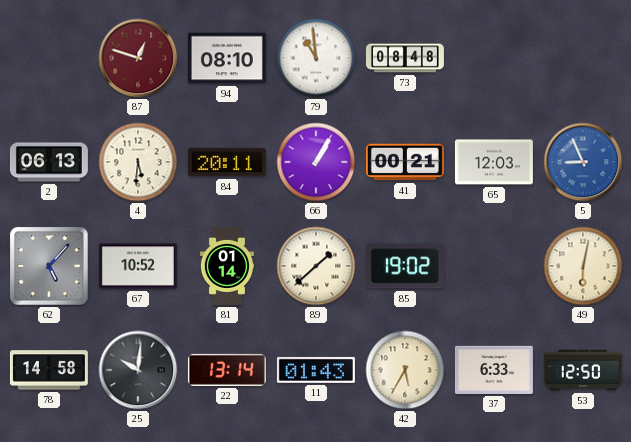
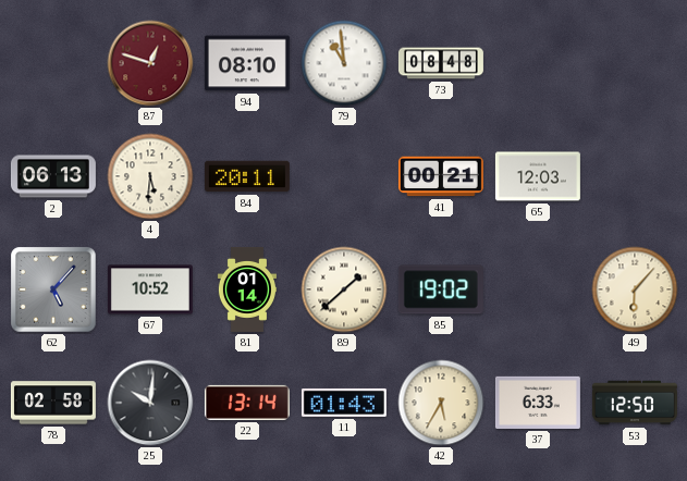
66: 1:05 -> none
5: 8:56 -> none
49: 6:02 -> 6:07
78: 14:58 -> 02:58
